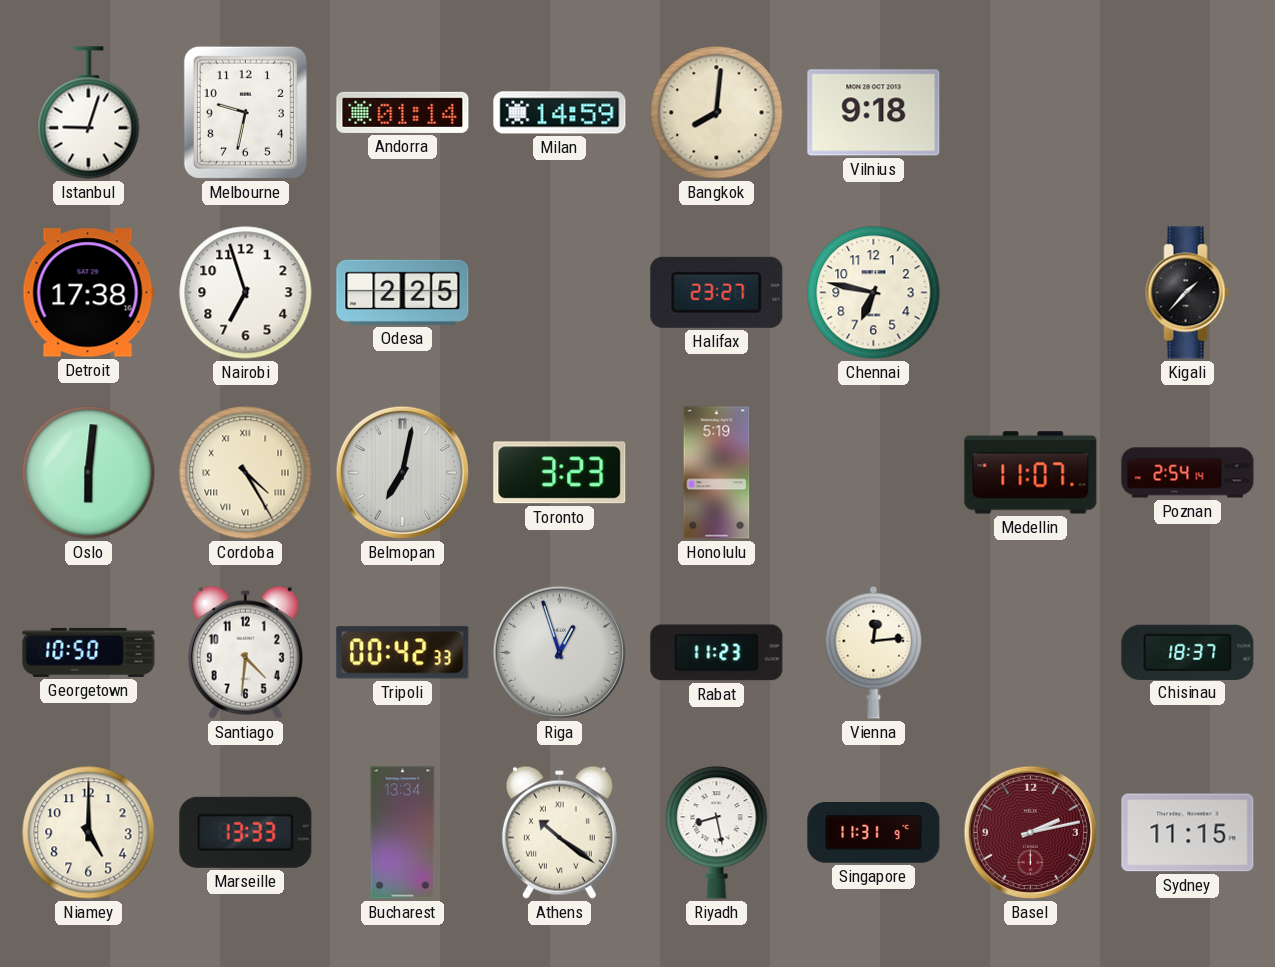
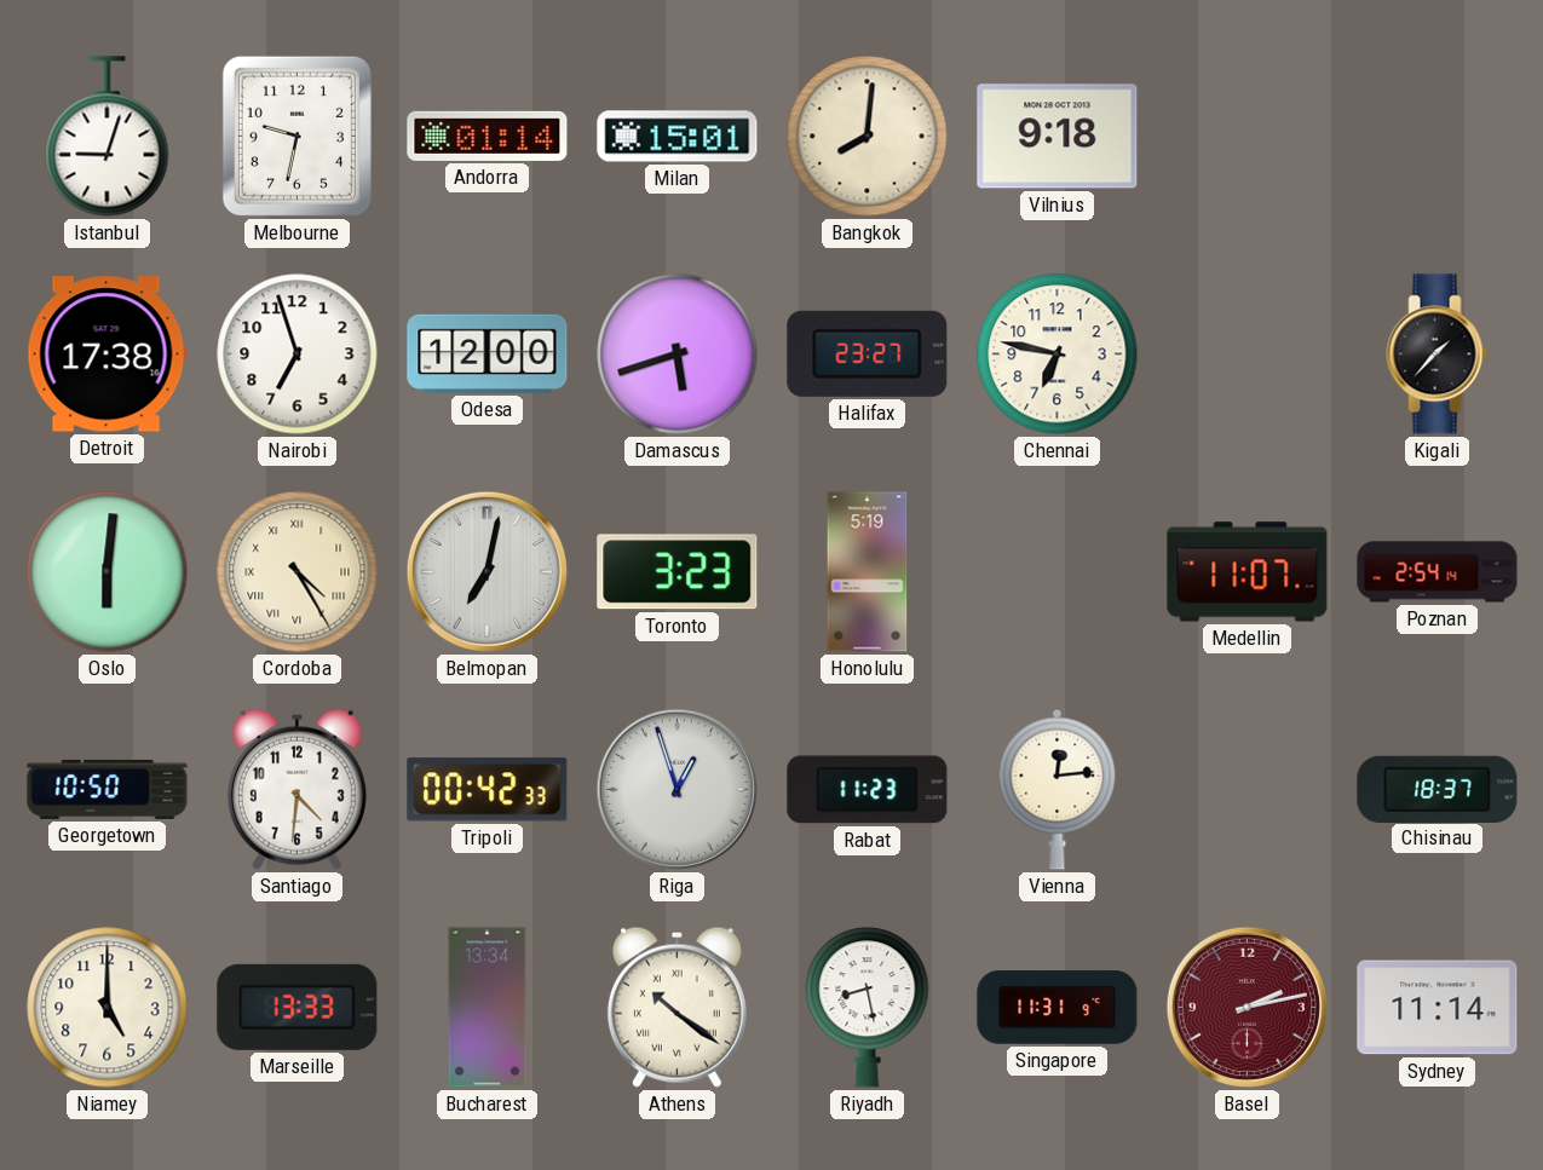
Milan: 14:59 -> 15:01
Odesa: 2:25 -> 12:00
Damascus: none -> 5:42
Sydney: 11:15 -> 11:14
